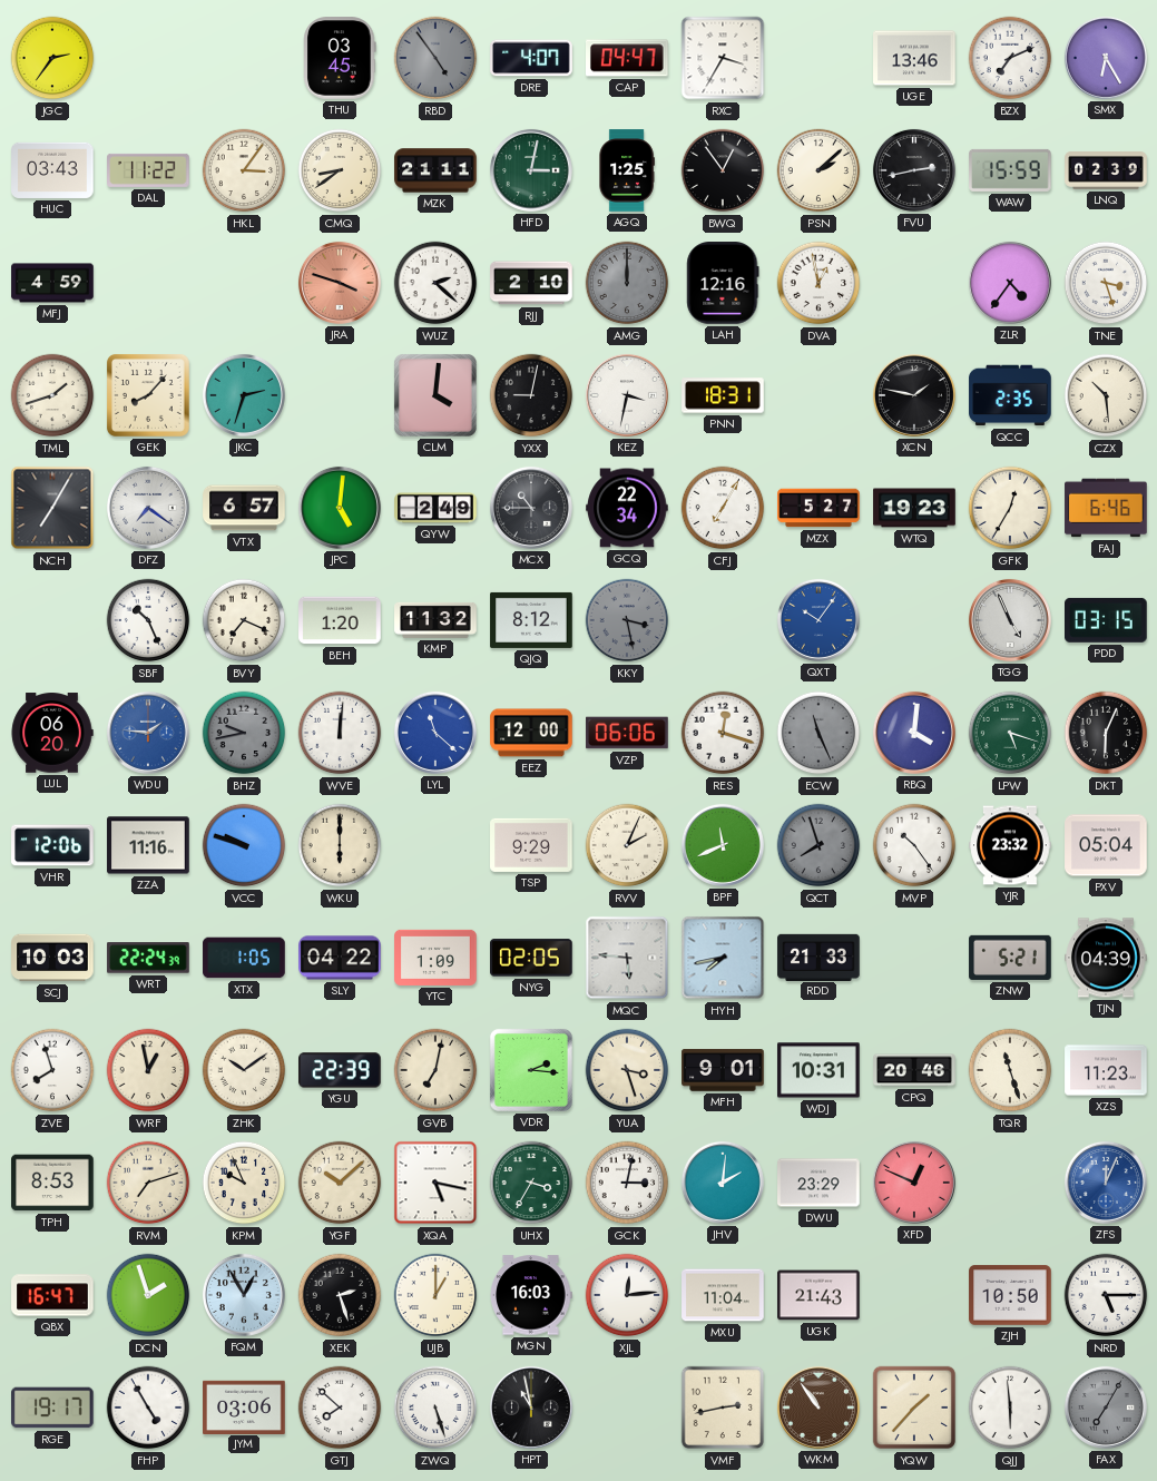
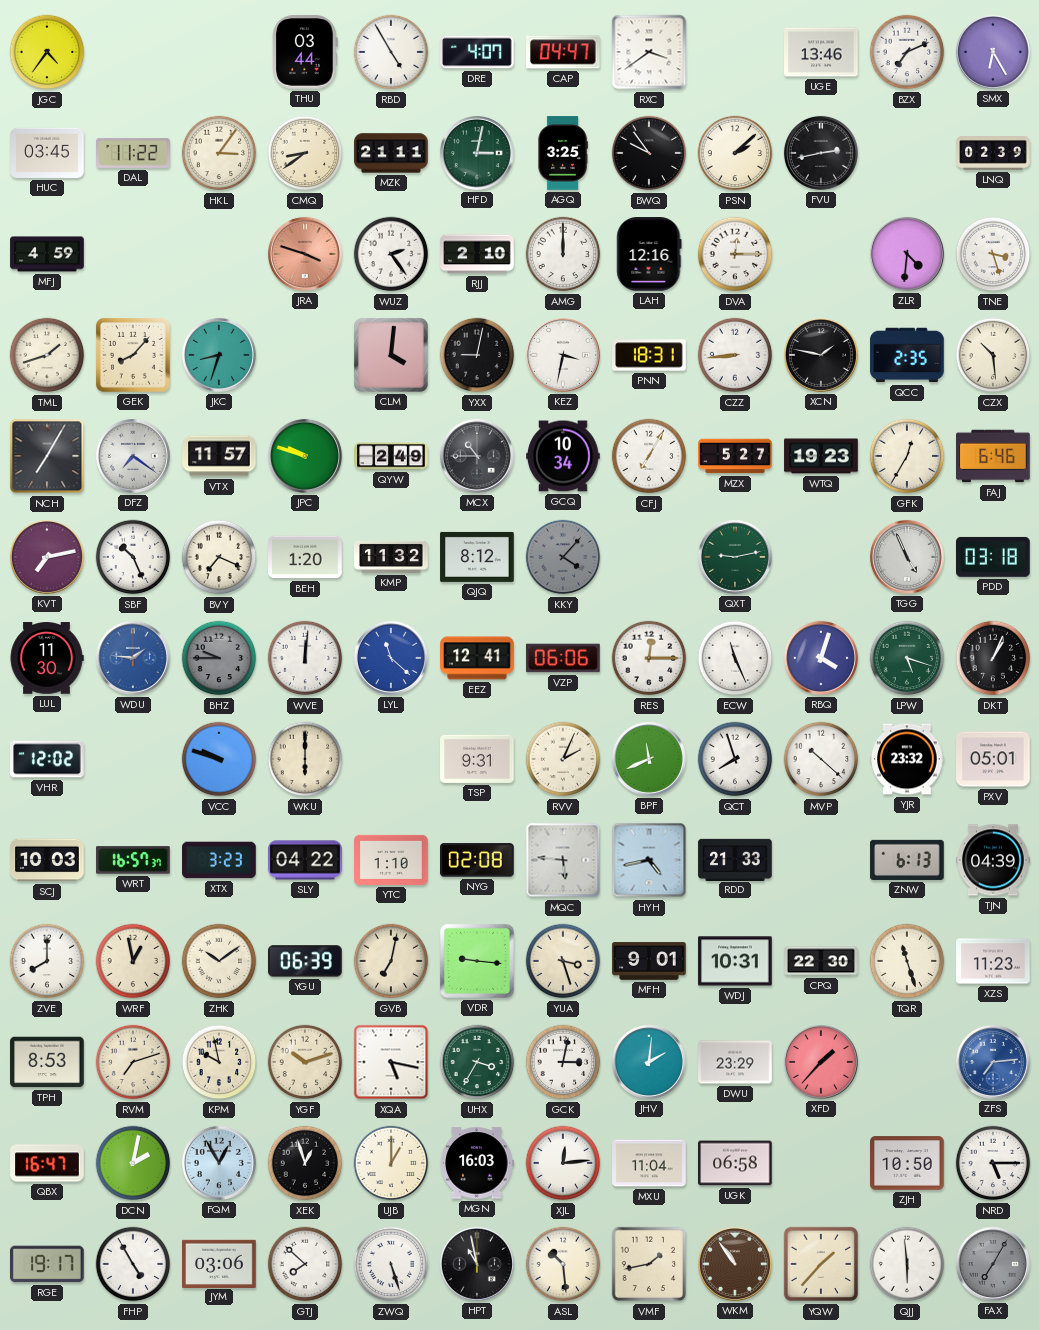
JGC: 2:36 -> 4:36
THU: 03:45 -> 03:44
RBD: 4:54 -> 4:55
RBD dial: grey -> white
RXC: 3:35 -> 3:39
HUC: 03:43 -> 03:45
AGQ: 1:25 -> 3:25
BWQ: 12:54 -> 9:54
WAW: 15:59 -> none
WUZ: 2:22 -> 2:24
AMG dial: grey -> white
DVA: 12:58 -> 12:15
ZLR: 4:36 -> 4:31
JKC: 2:33 -> 8:33
CZZ: none -> 8:44
VTX: 6:57 -> 11:57
JPC: 5:01 -> 9:48
GCQ: 22:34 -> 10:34
KVT: none -> 7:13
KKY: 3:28 -> 4:07
QXT: 10:06 -> 9:13
QXT dial: blue -> green
PDD: 03:15 -> 03:18
LUL: 06:20 -> 11:30
BHZ: 9:43 -> 9:45
EEZ: 12:00 -> 12:41
RES: 12:18 -> 12:15
ECW dial: grey -> white
RBQ: 4:01 -> 4:03
DKT: 6:04 -> 1:04
VHR: 12:06 -> 12:02
ZZA: 11:16 -> none
TSP: 9:29 -> 9:31
QCT dial: grey -> white
MVP: 10:24 -> 10:22
PXV: 05:04 -> 05:01
WRT: 22:24 -> 16:57
XTX: 1:05 -> 3:23
YTC: 1:09 -> 1:10
NYG: 02:05 -> 02:08
HYH: 7:43 -> 4:43
ZNW: 5:21 -> 6:13
ZVE: 7:57 -> 8:00
YGU: 22:39 -> 06:39
VDR: 2:16 -> 9:16
CPQ: 20:46 -> 22:30
KPM: 9:56 -> 9:58
YGF: 10:08 -> 10:12
XFD: 12:49 -> 1:37
ZFS: 12:04 -> 7:14
DCN: 1:57 -> 2:02
XEK: 2:27 -> 12:57
UGK: 21:43 -> 06:58
ASL: none -> 10:29
VMF: 2:43 -> 1:43
